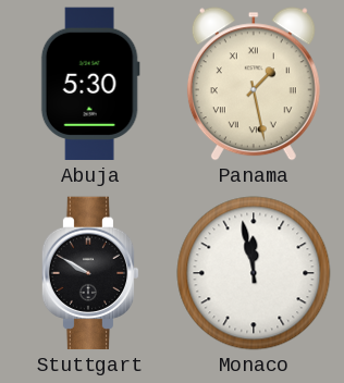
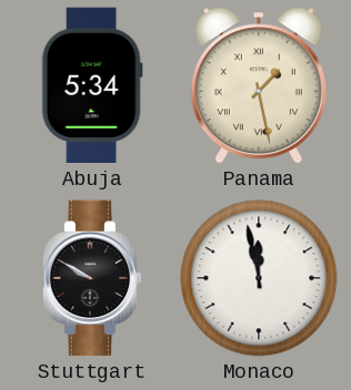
Abuja: 5:30 -> 5:34
